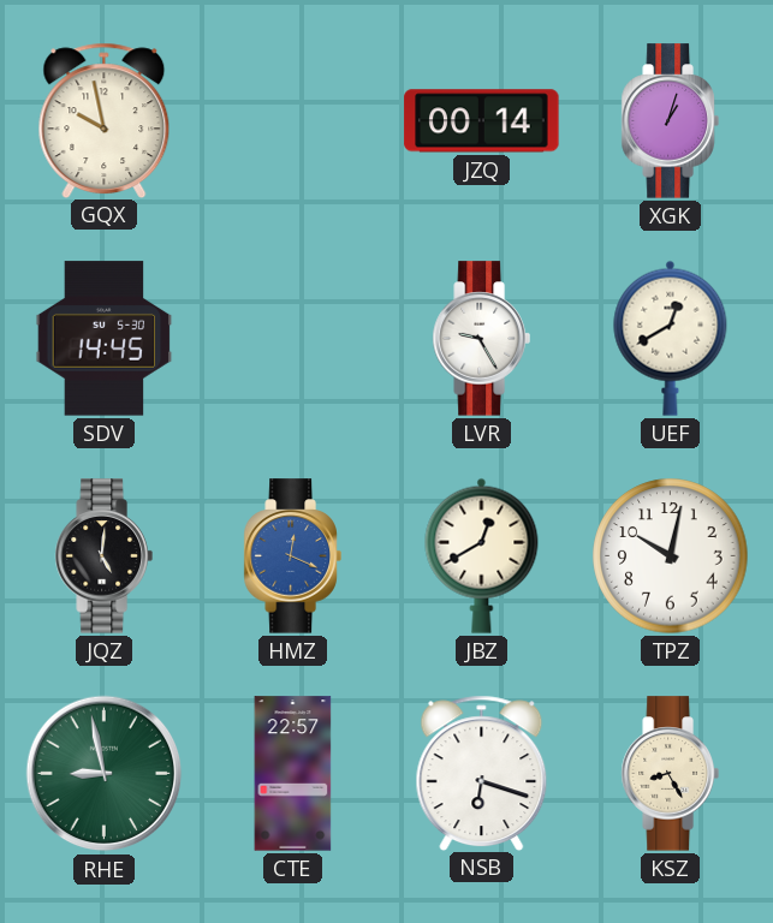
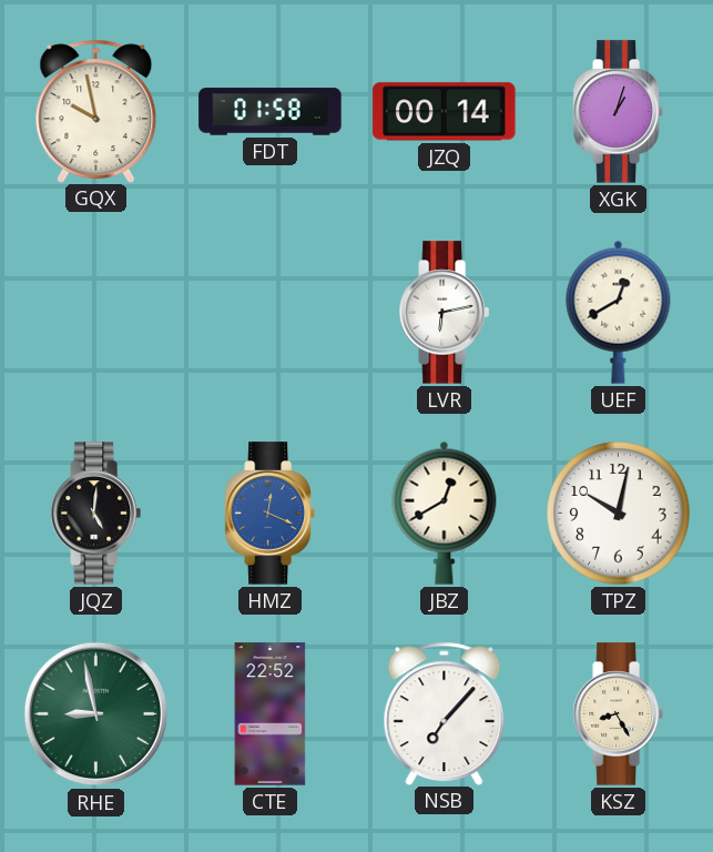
FDT: none -> 01:58
SDV: 14:45 -> none
LVR: 9:25 -> 6:13
CTE: 22:57 -> 22:52
NSB: 6:18 -> 7:07
